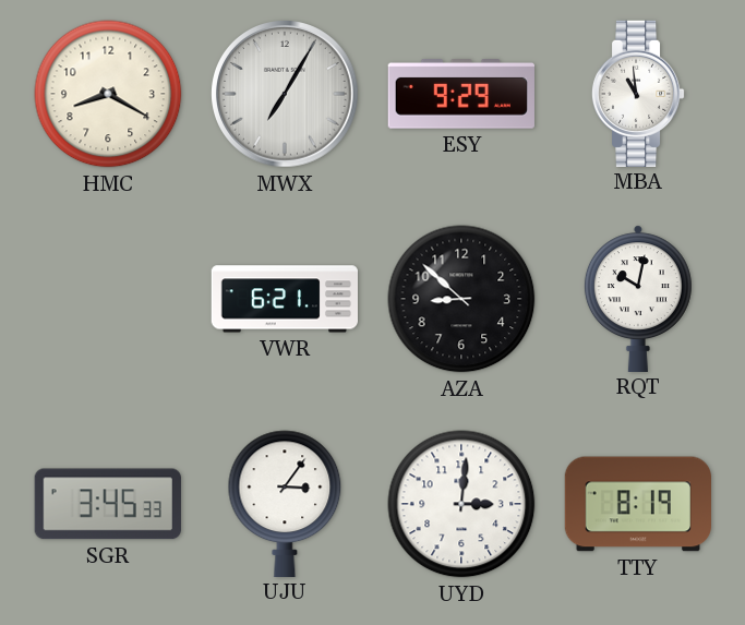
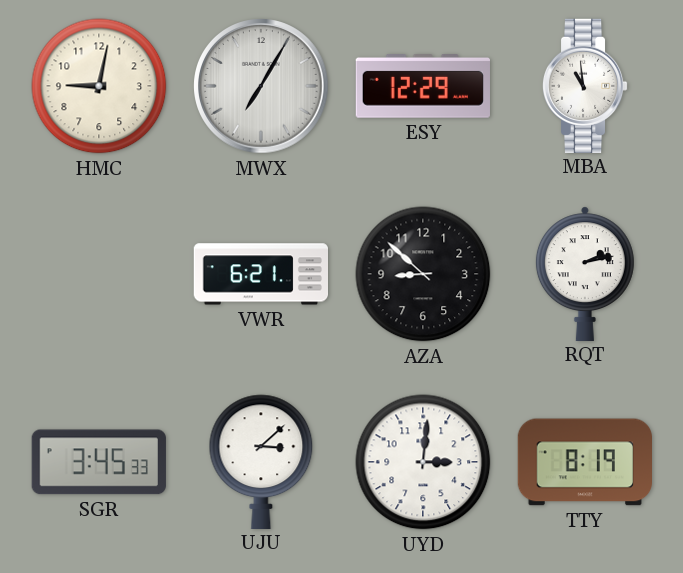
HMC: 8:20 -> 9:02
ESY: 9:29 -> 12:29
RQT: 10:02 -> 2:13
UJU: 3:06 -> 3:08
